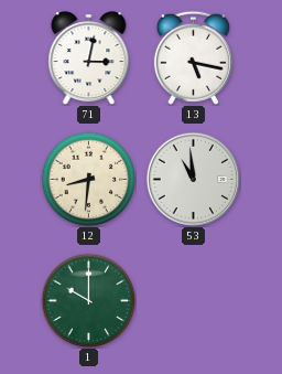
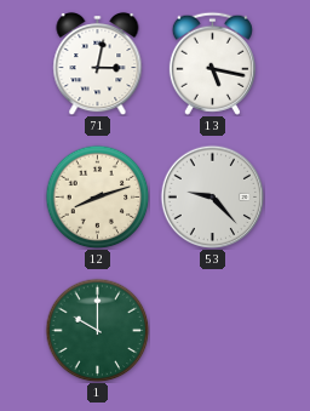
12: 8:31 -> 8:12
53: 10:59 -> 9:23
